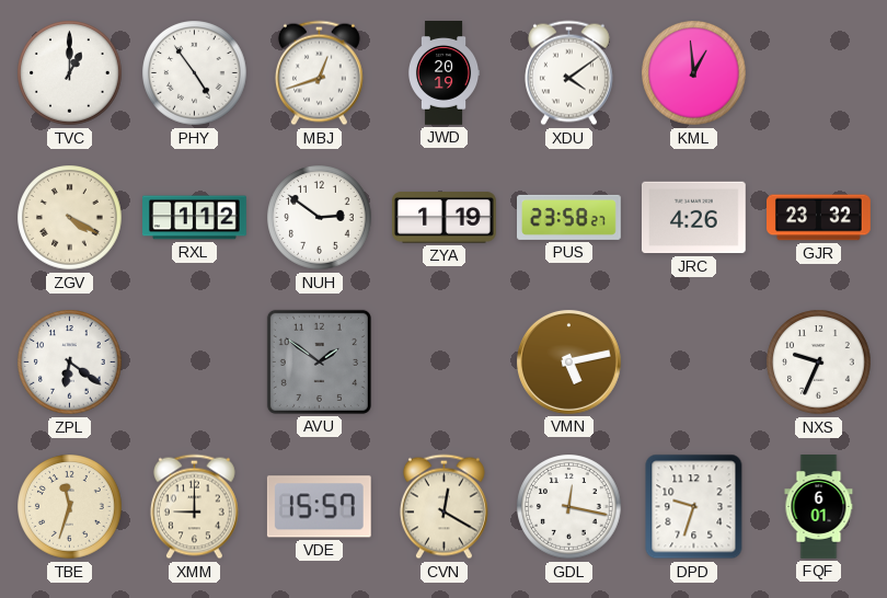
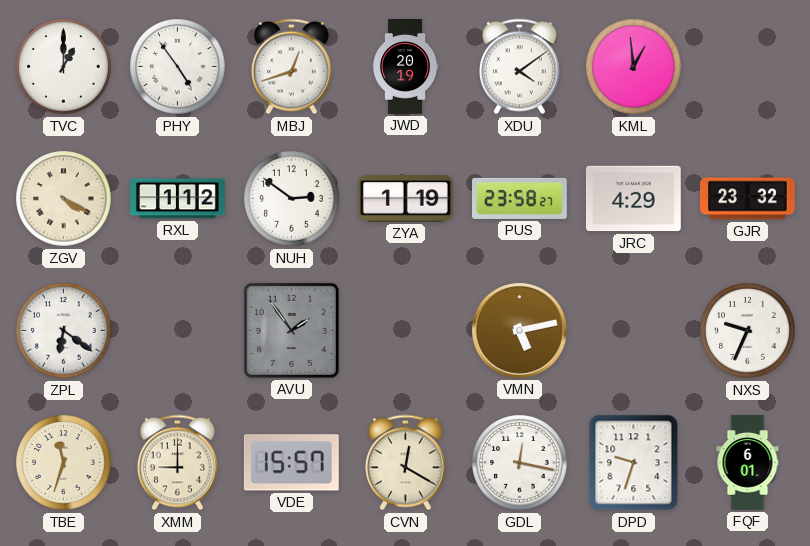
JRC: 4:26 -> 4:29
AVU: 1:51 -> 1:54
